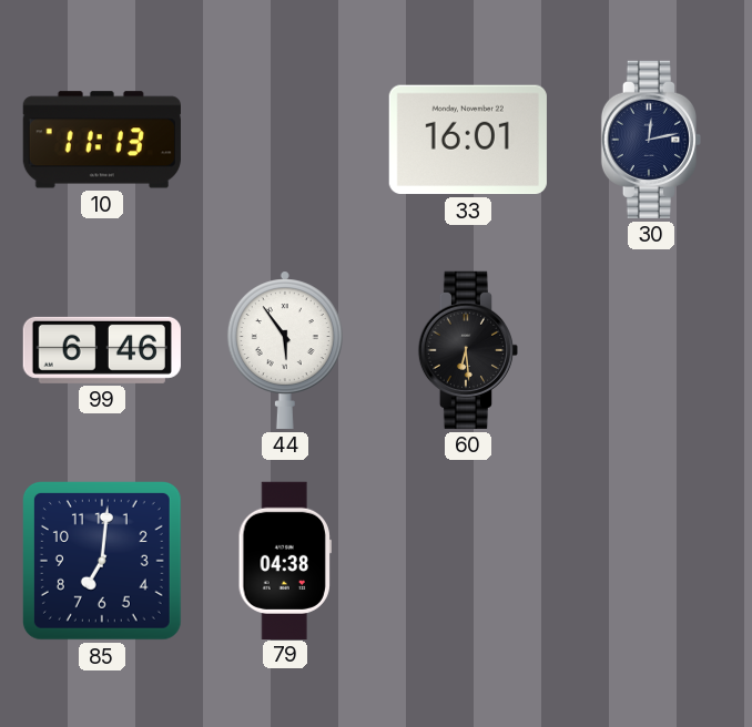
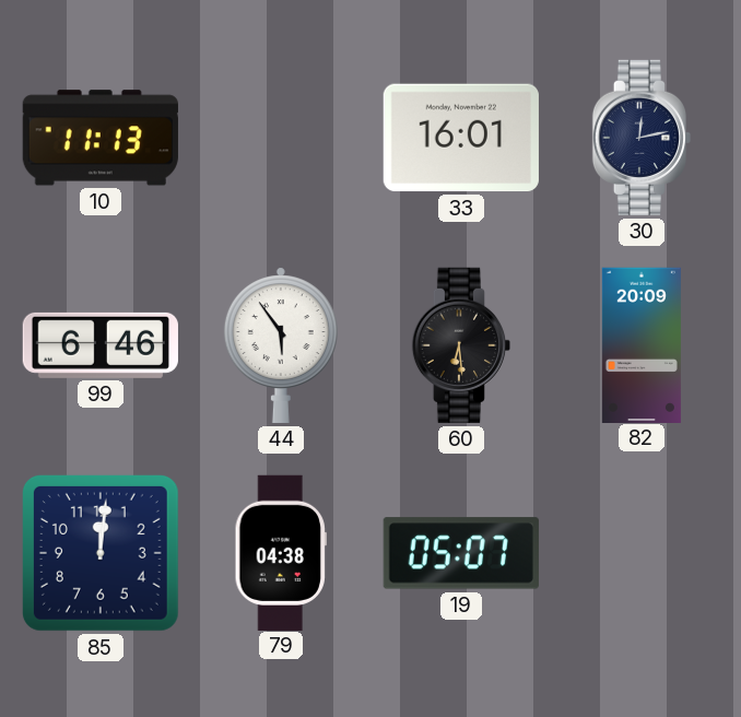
82: none -> 20:09
85: 7:01 -> 12:01
19: none -> 05:07
